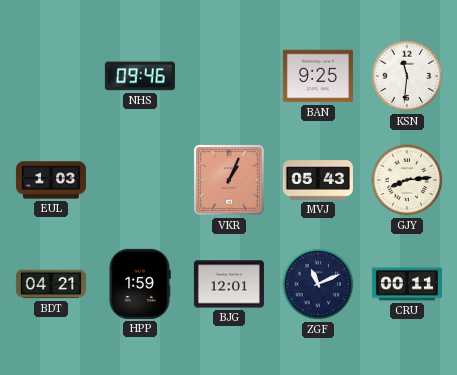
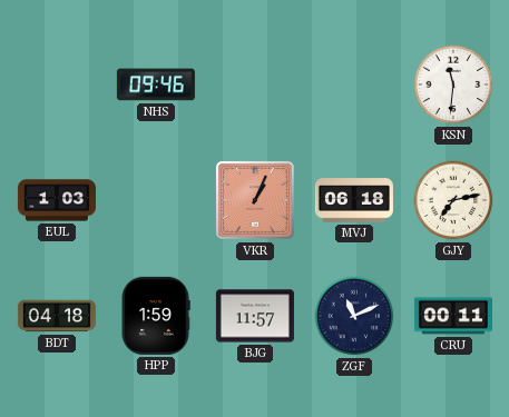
BAN: 9:25 -> none
MVJ: 05:43 -> 06:18
GJY: 8:14 -> 7:13
BDT: 04:21 -> 04:18
BJG: 12:01 -> 11:57
